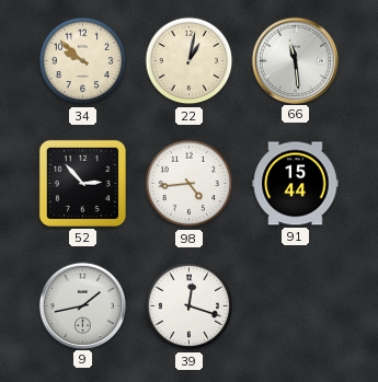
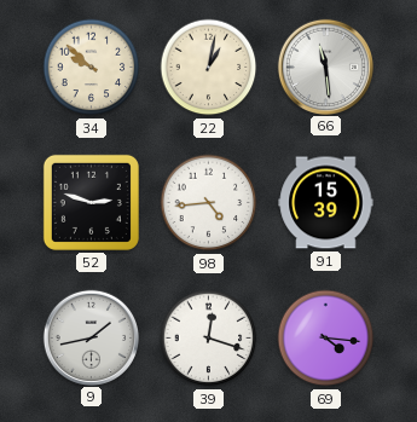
52: 2:53 -> 2:48
91: 15:44 -> 15:39
69: none -> 4:16
